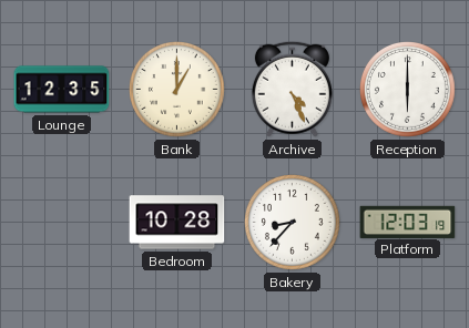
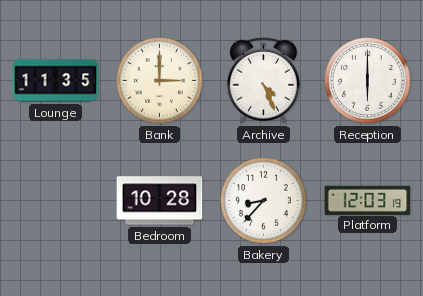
Lounge: 12:35 -> 11:35
Bank: 1:00 -> 3:00
